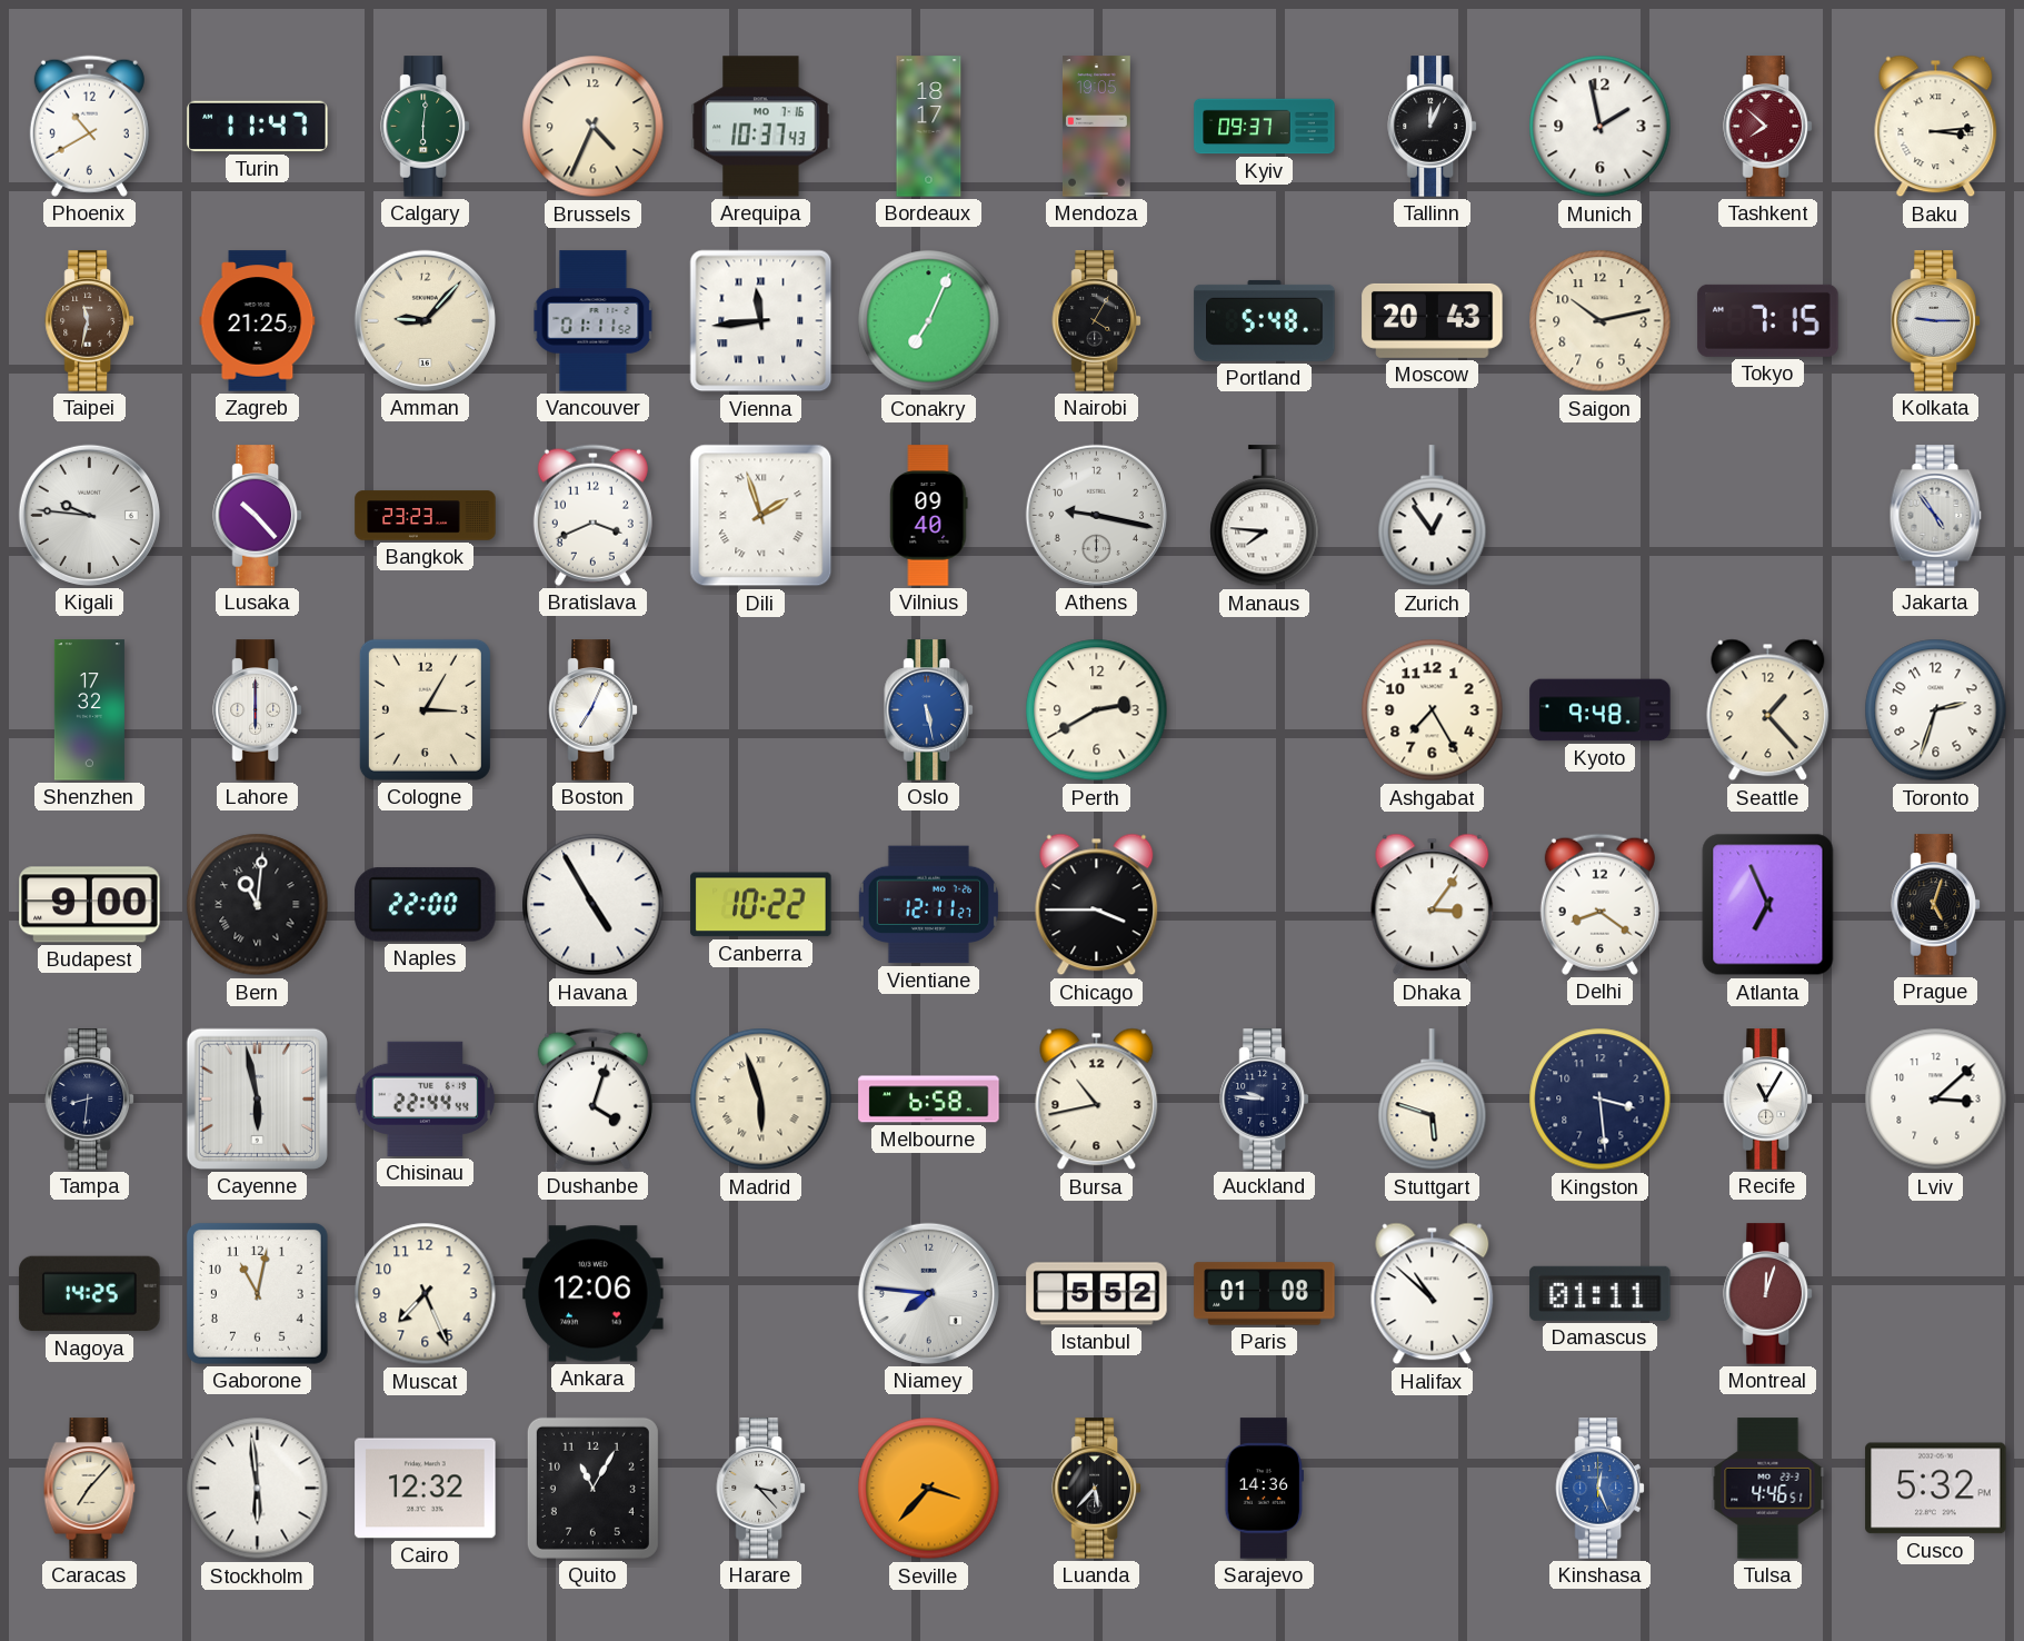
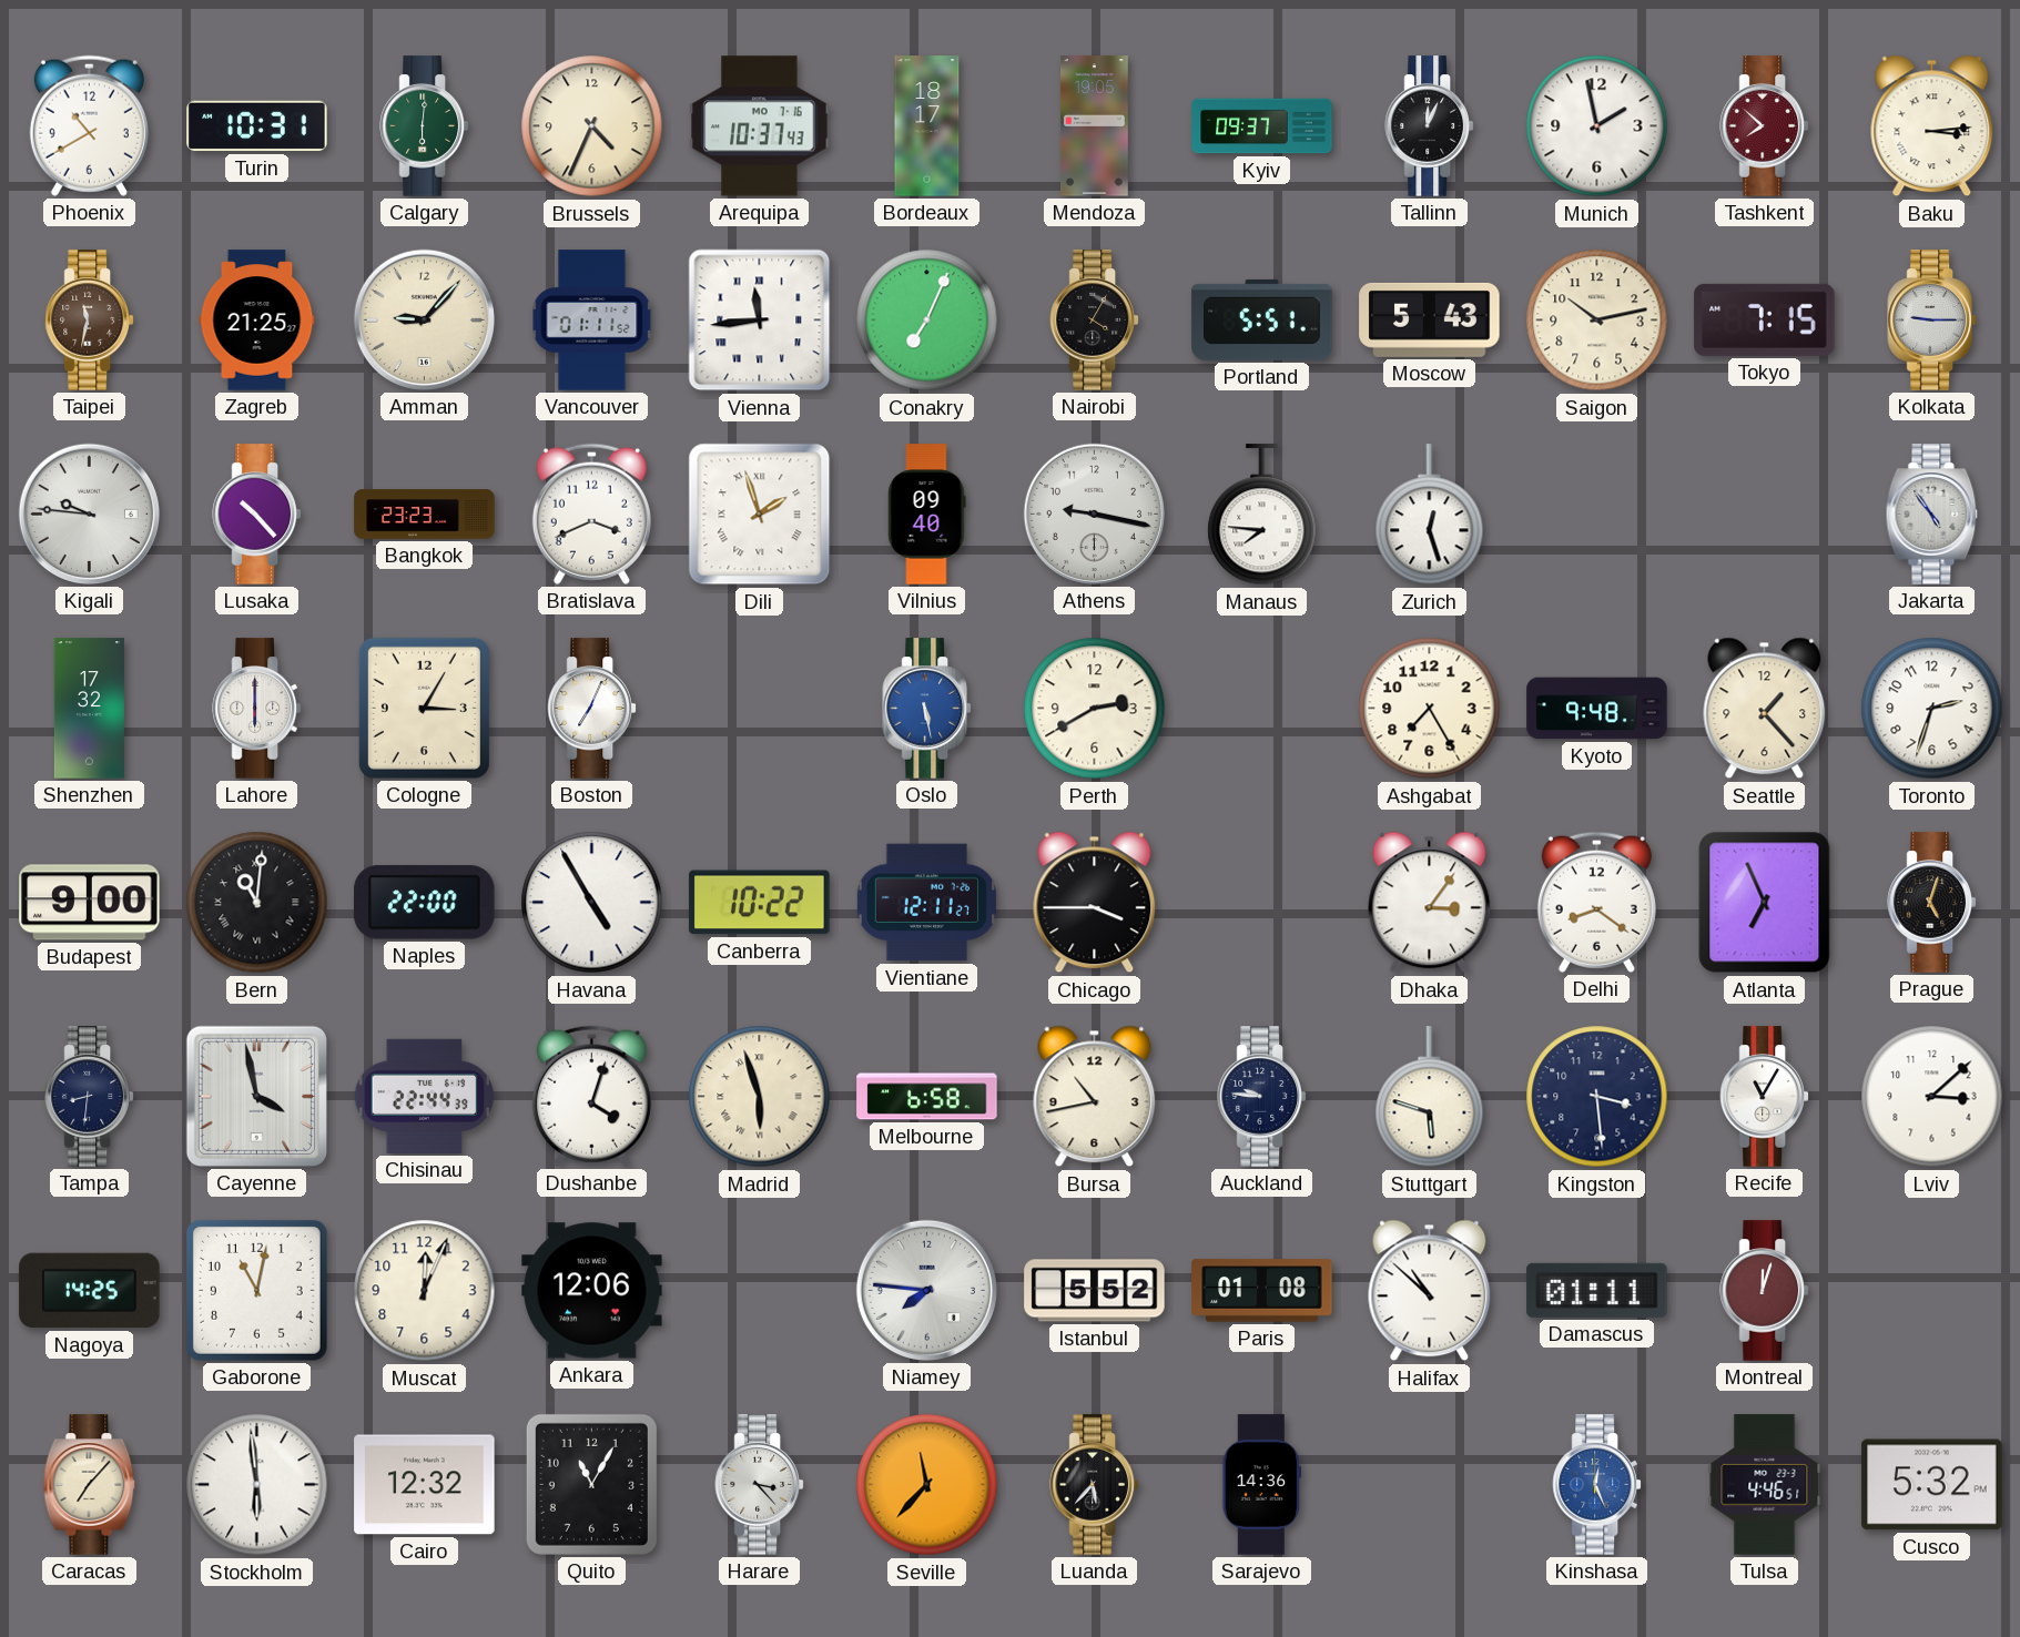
Turin: 11:47 -> 10:31
Portland: 5:48 -> 5:51
Moscow: 20:43 -> 5:43
Zurich: 12:54 -> 12:27
Cayenne: 5:58 -> 3:58
Chisinau: 22:44:44 -> 22:44:39
Muscat: 7:26 -> 12:04
Seville: 3:37 -> 11:37
